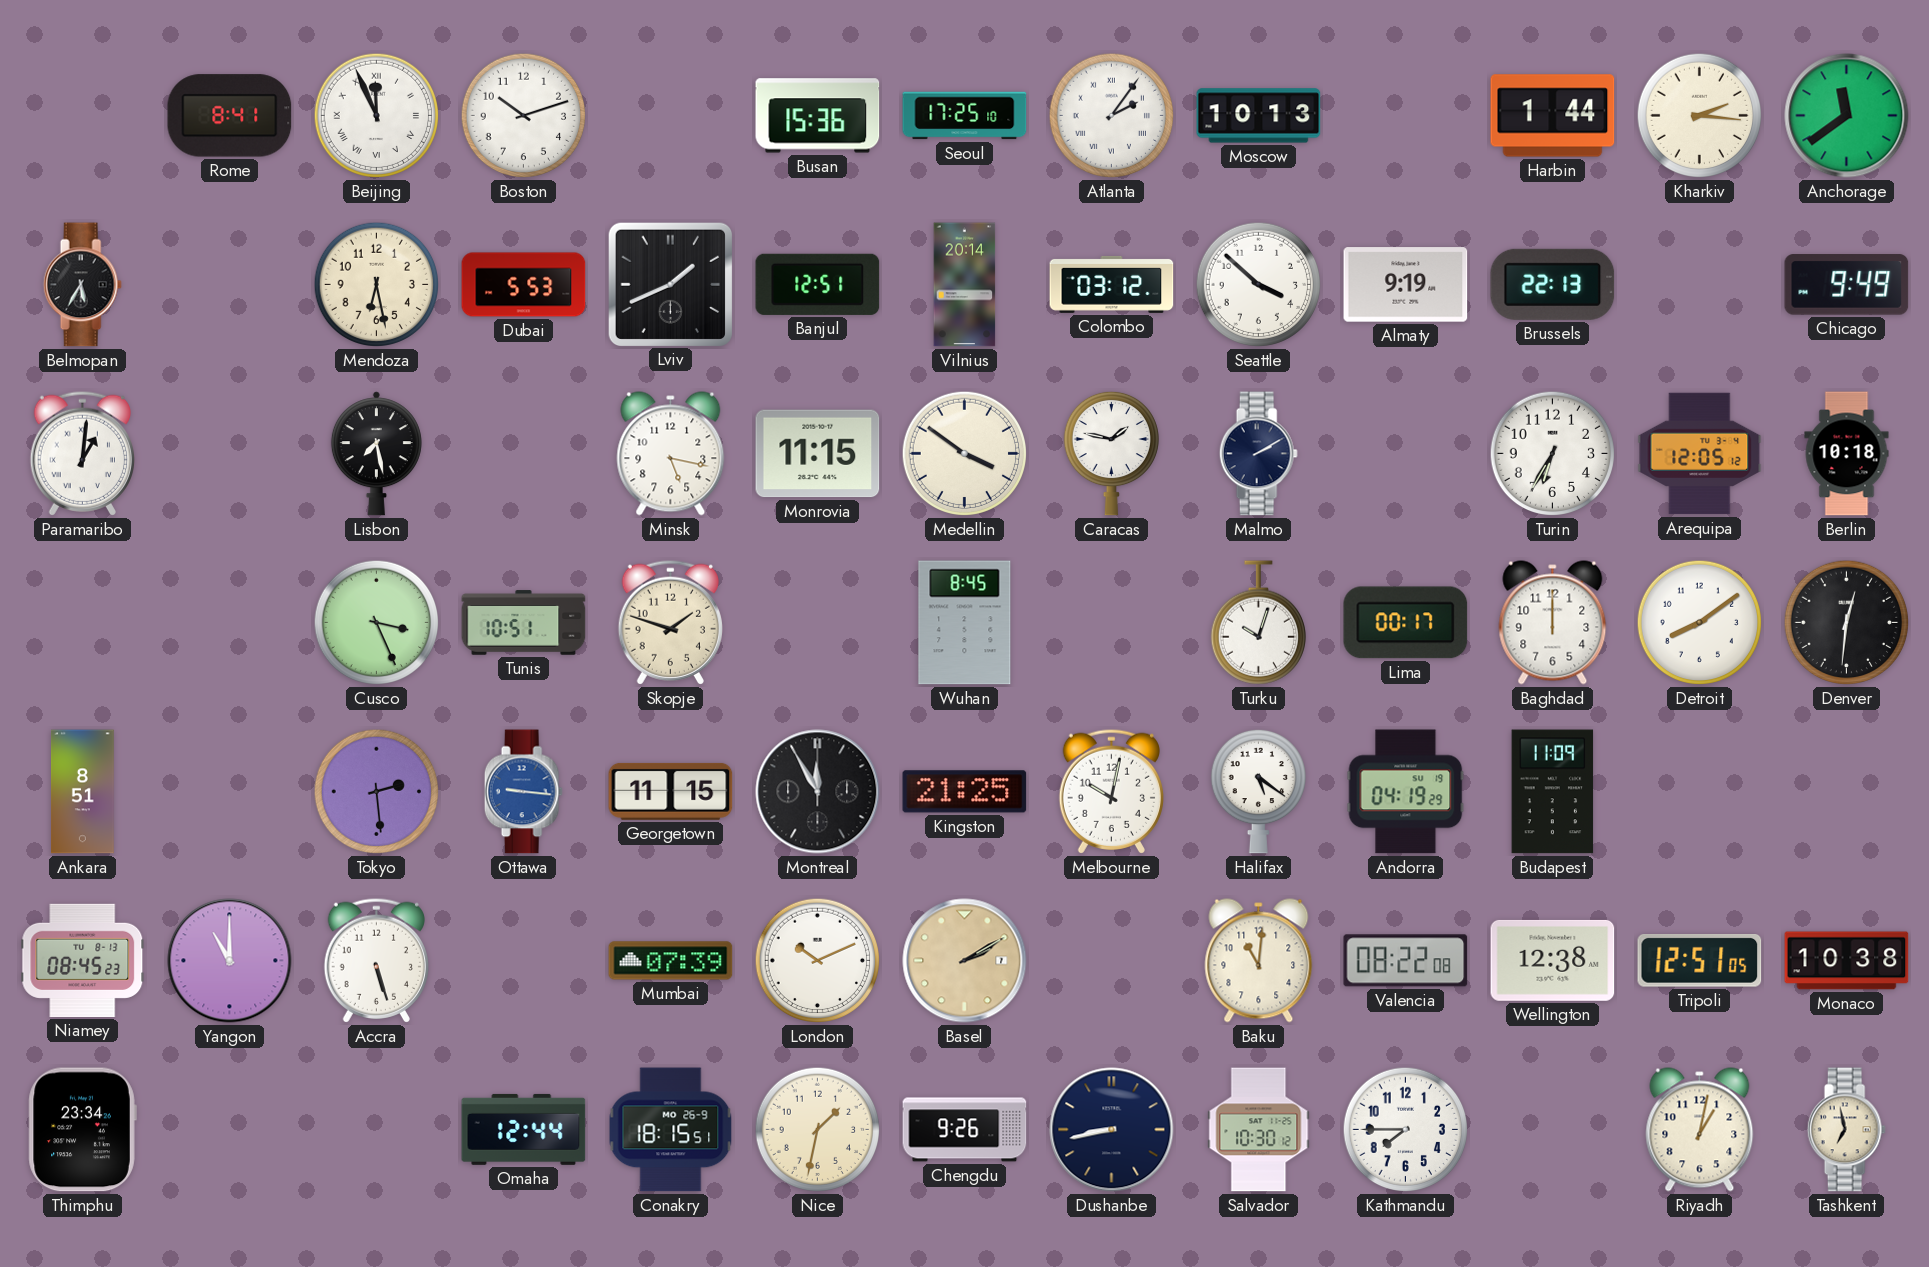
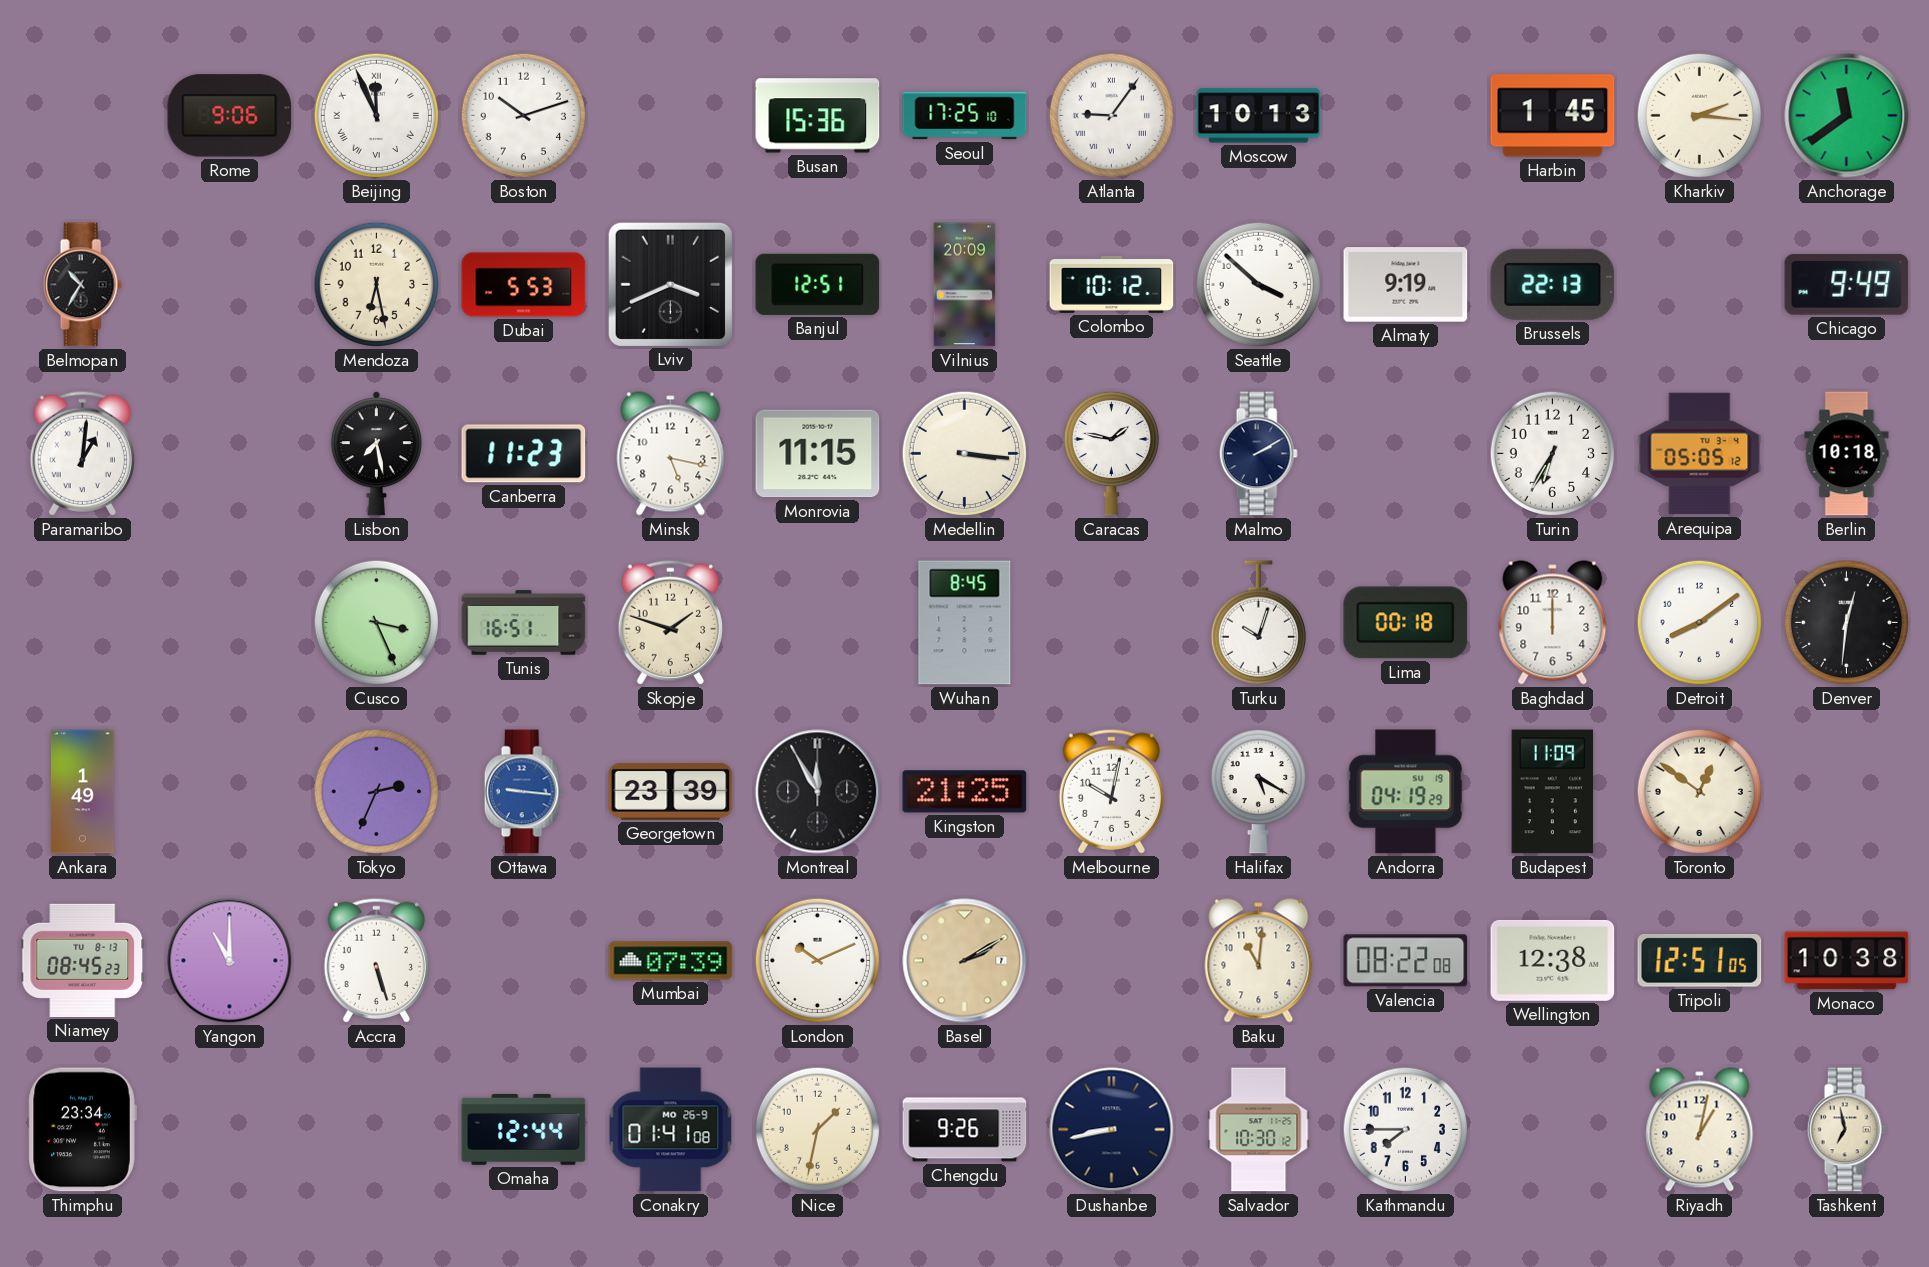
Rome: 8:41 -> 9:06
Atlanta: 2:06 -> 9:06
Harbin: 1:44 -> 1:45
Belmopan: 5:35 -> 10:35
Lviv: 1:41 -> 3:41
Vilnius: 20:14 -> 20:09
Colombo: 03:12 -> 10:12
Canberra: none -> 11:23
Medellin: 3:51 -> 3:16
Arequipa: 12:05 -> 05:05
Tunis: 10:51 -> 16:51
Lima: 00:17 -> 00:18
Ankara: 8:51 -> 1:49
Tokyo: 2:29 -> 2:34
Georgetown: 11:15 -> 23:39
Halifax: 5:21 -> 5:20
Toronto: none -> 12:51
Conakry: 18:15 -> 01:41
